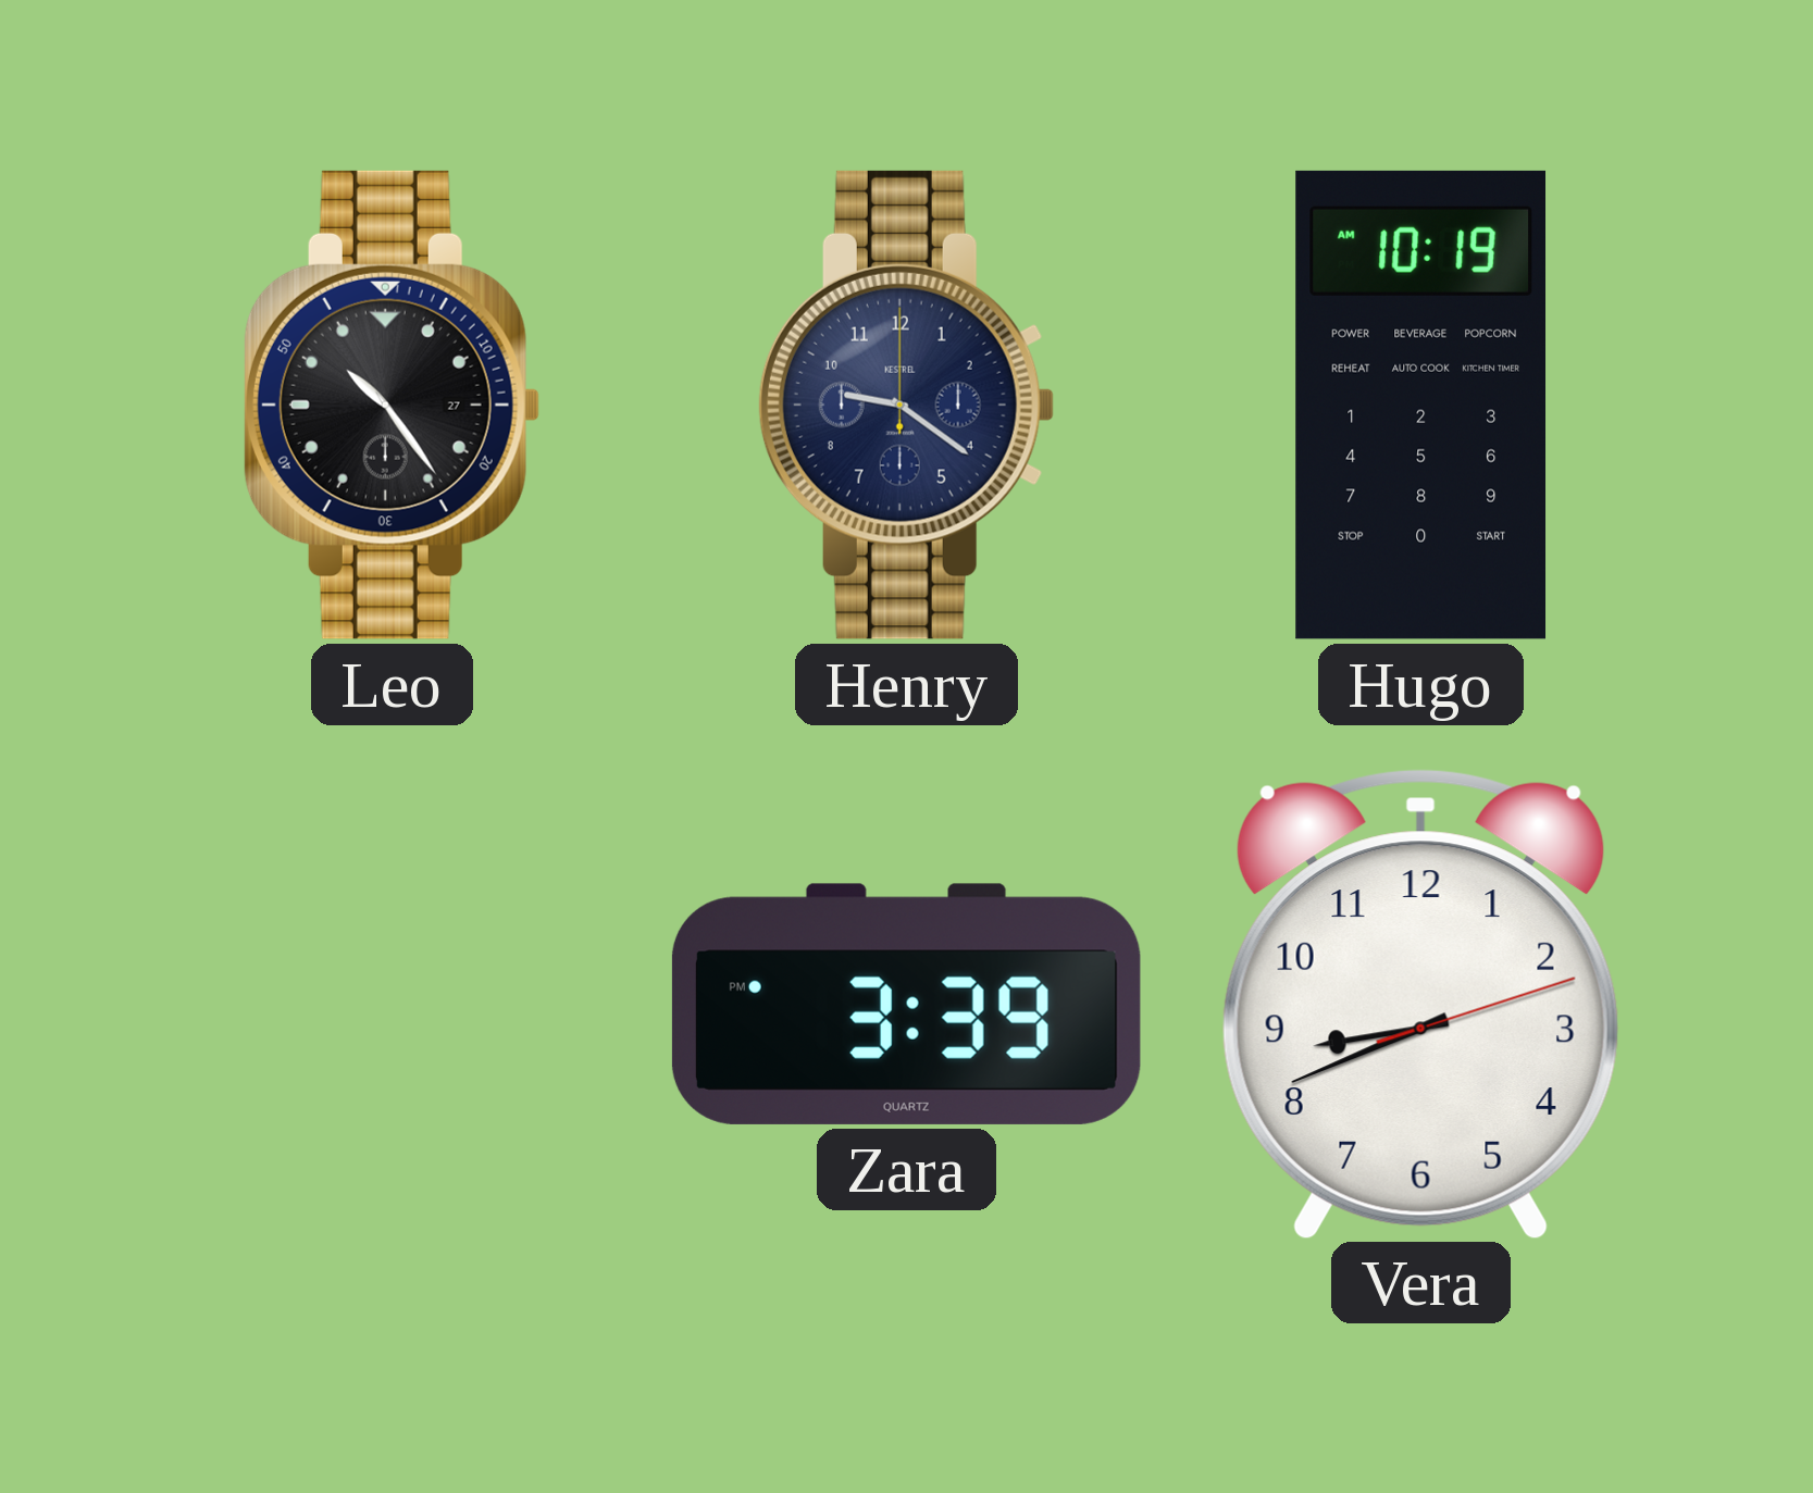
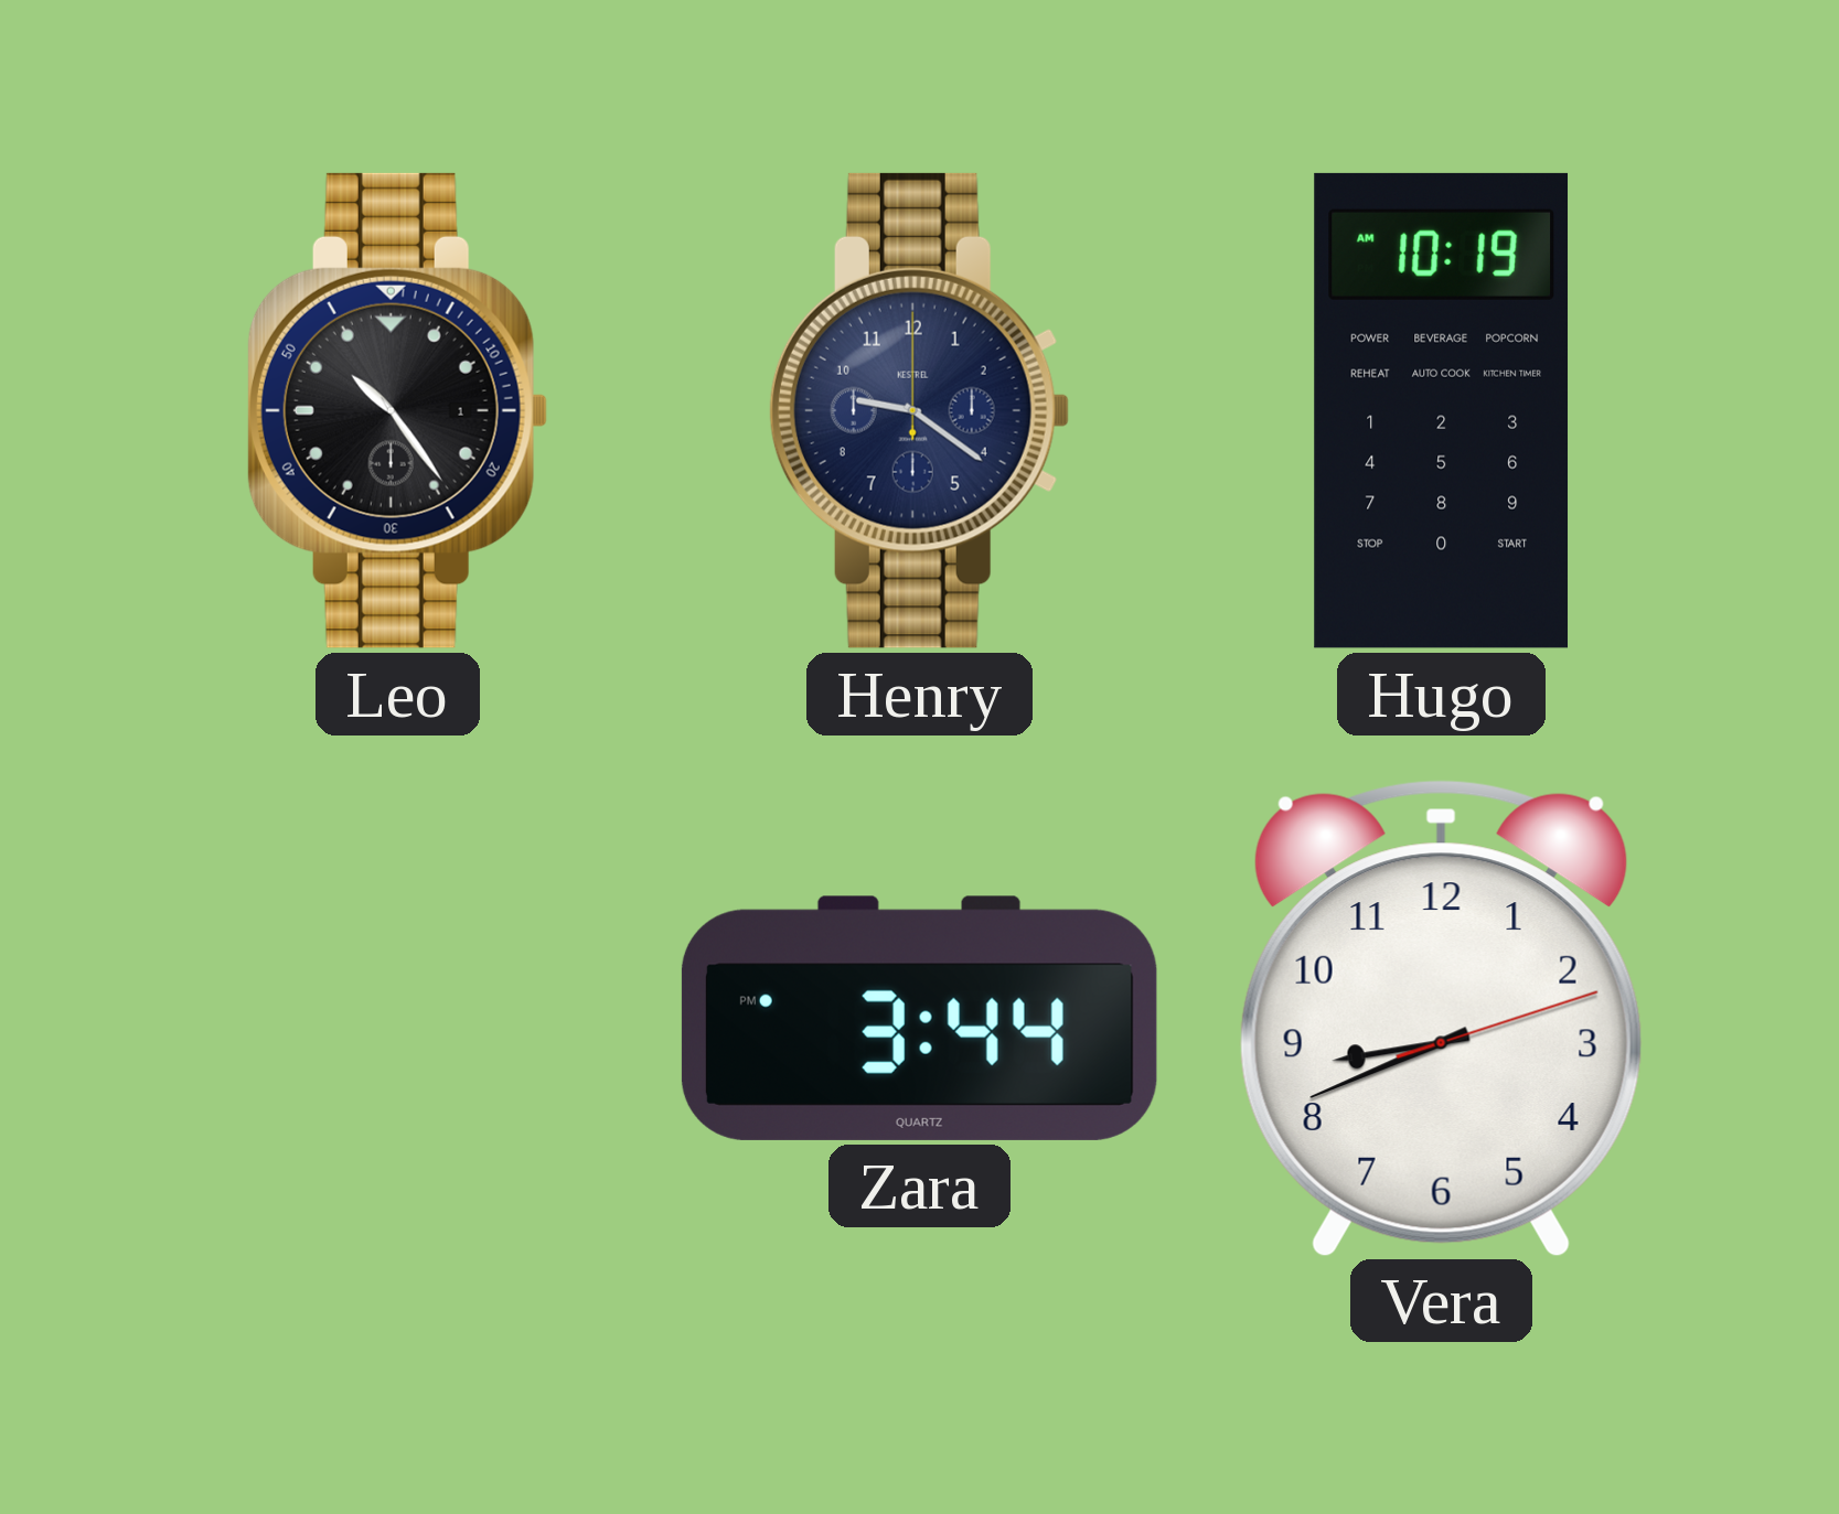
Leo date: 27 -> 1
Zara: 3:39 -> 3:44
